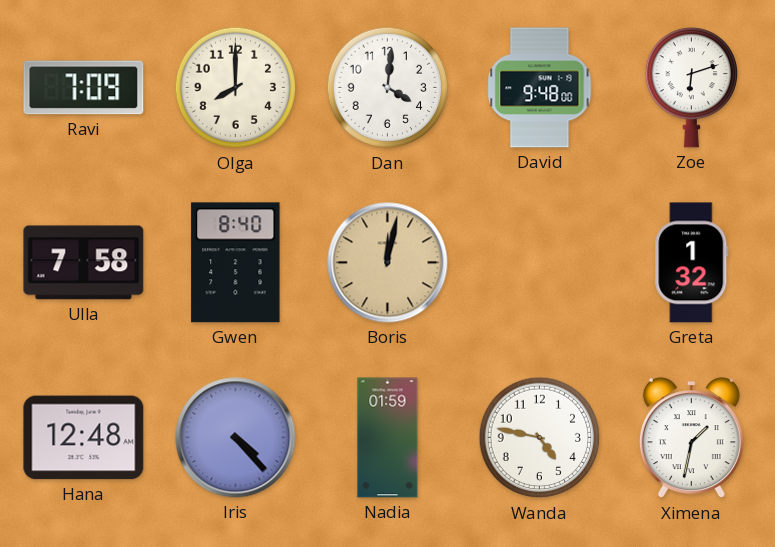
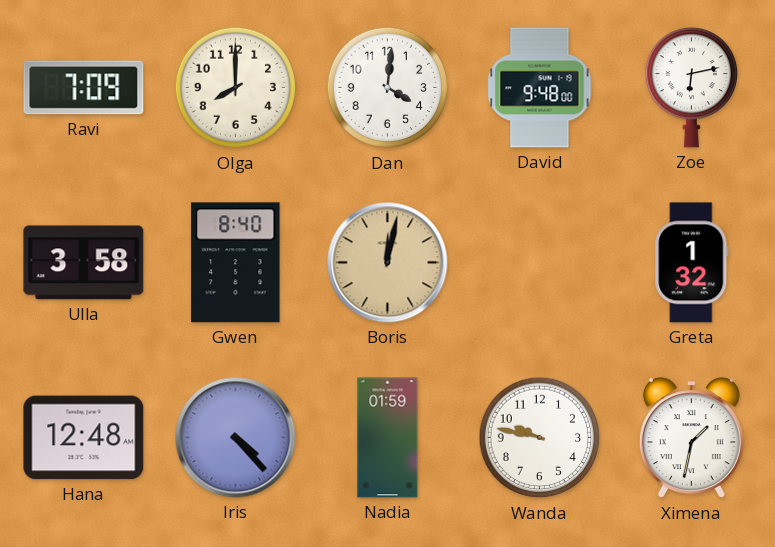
Zoe: 6:12 -> 6:13
Ulla: 7:58 -> 3:58
Wanda: 4:47 -> 9:47
